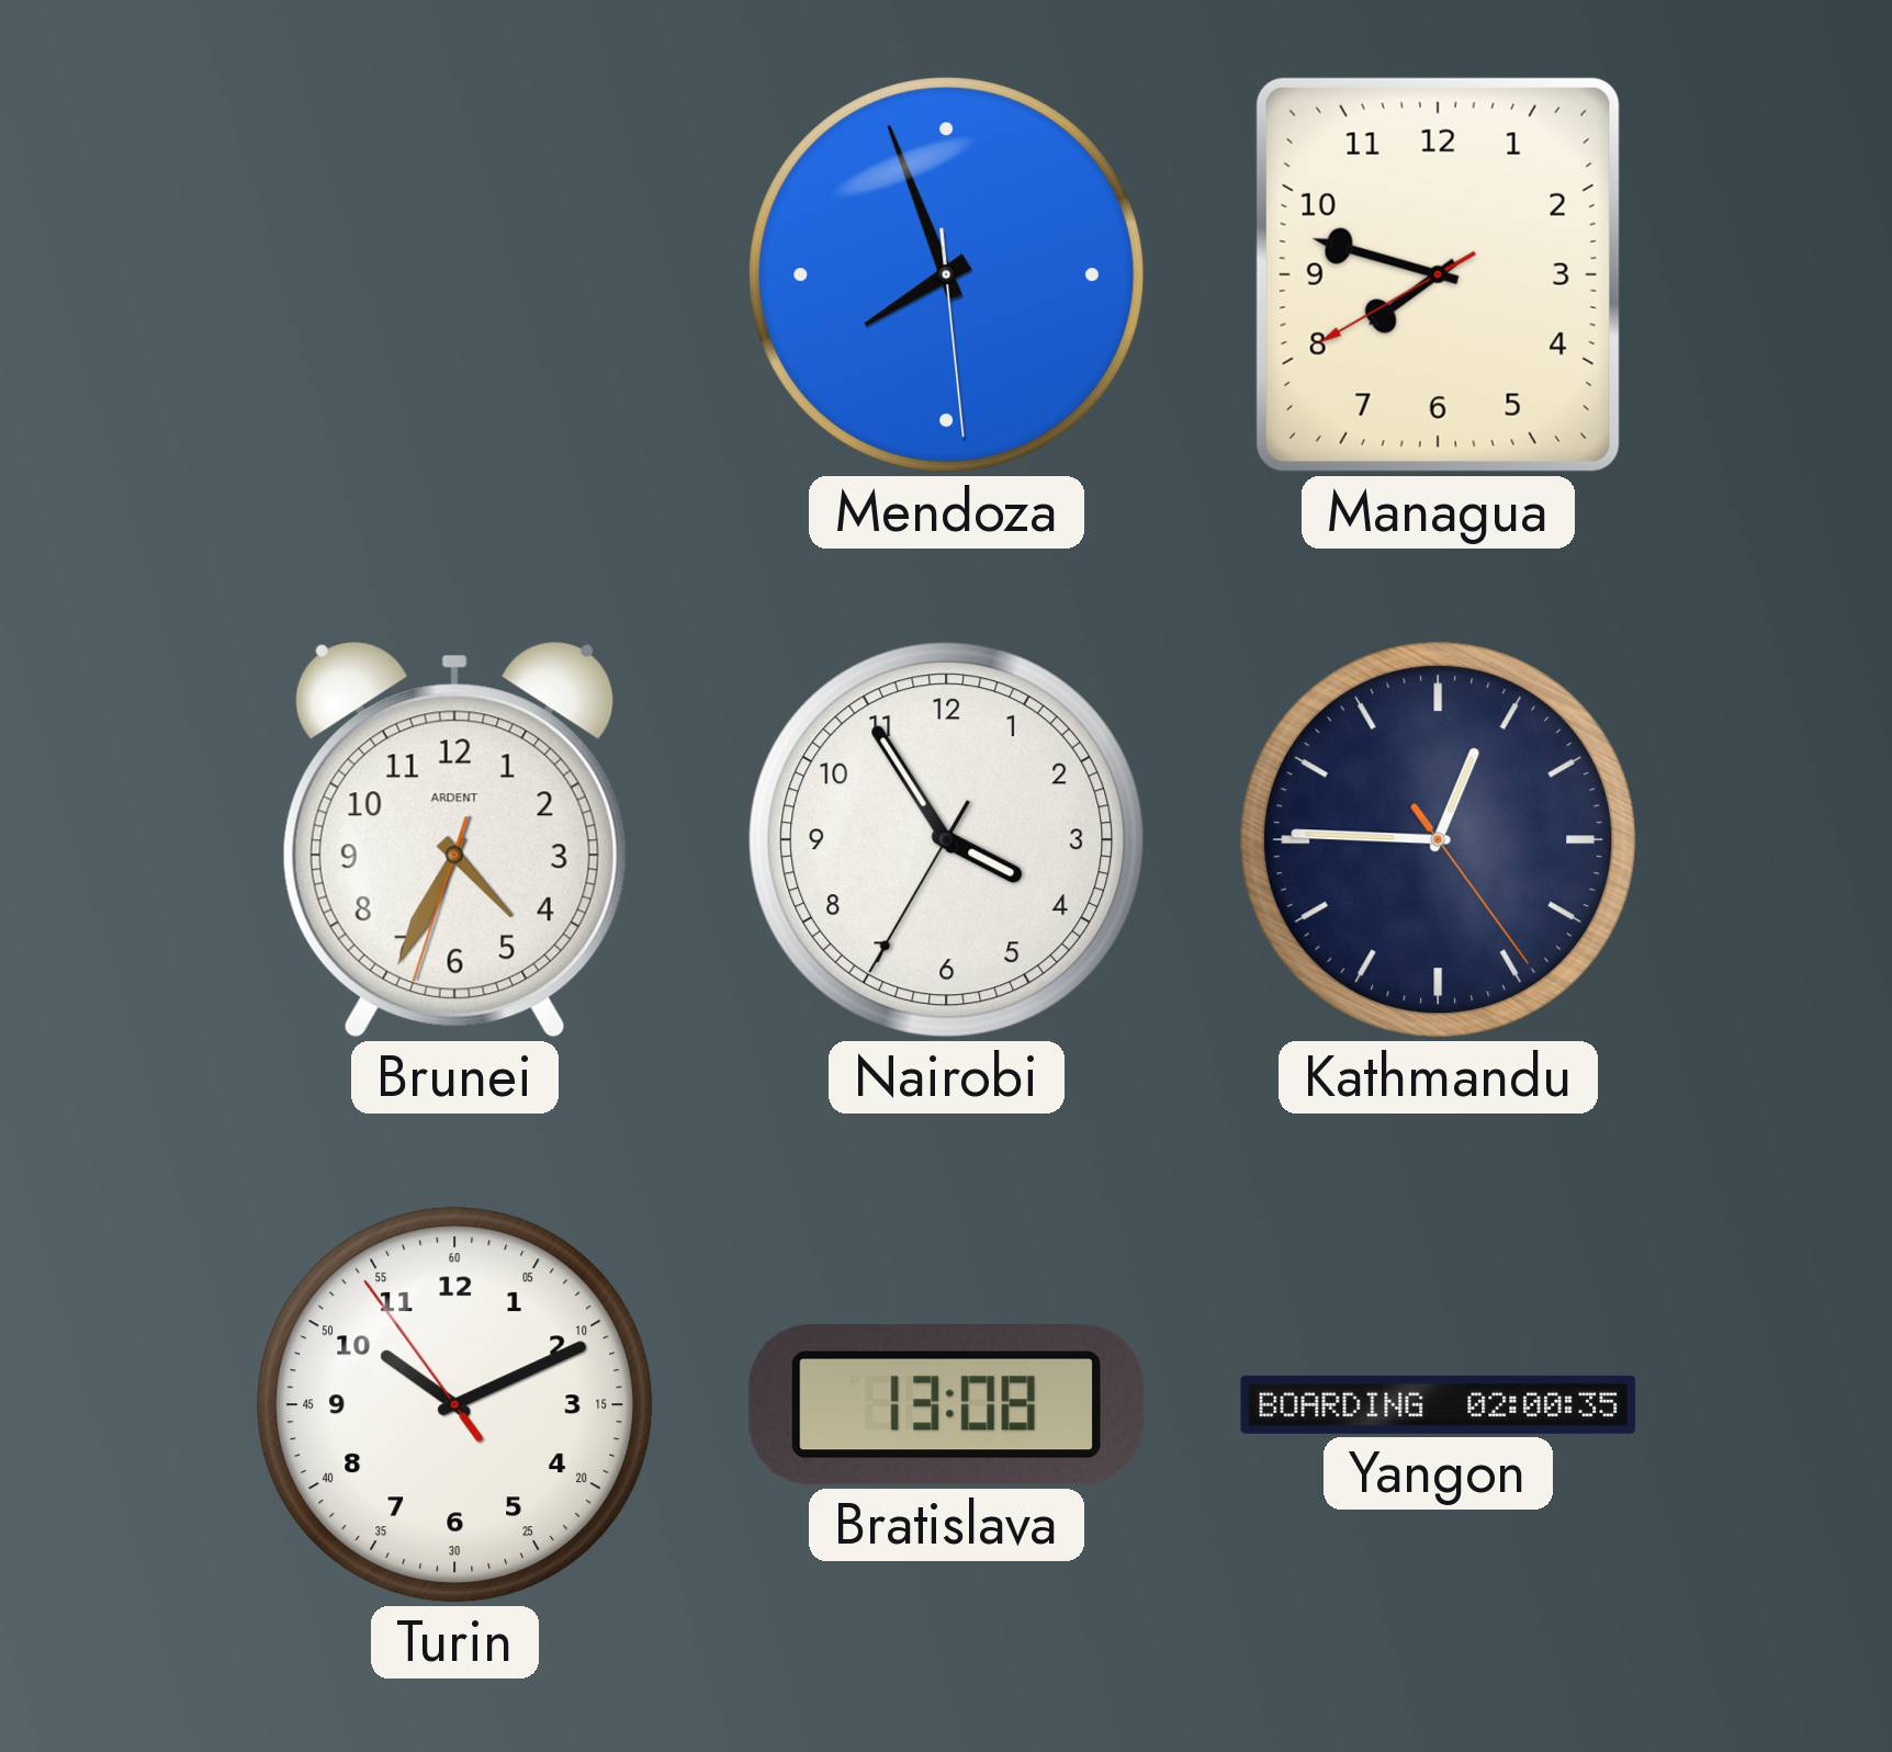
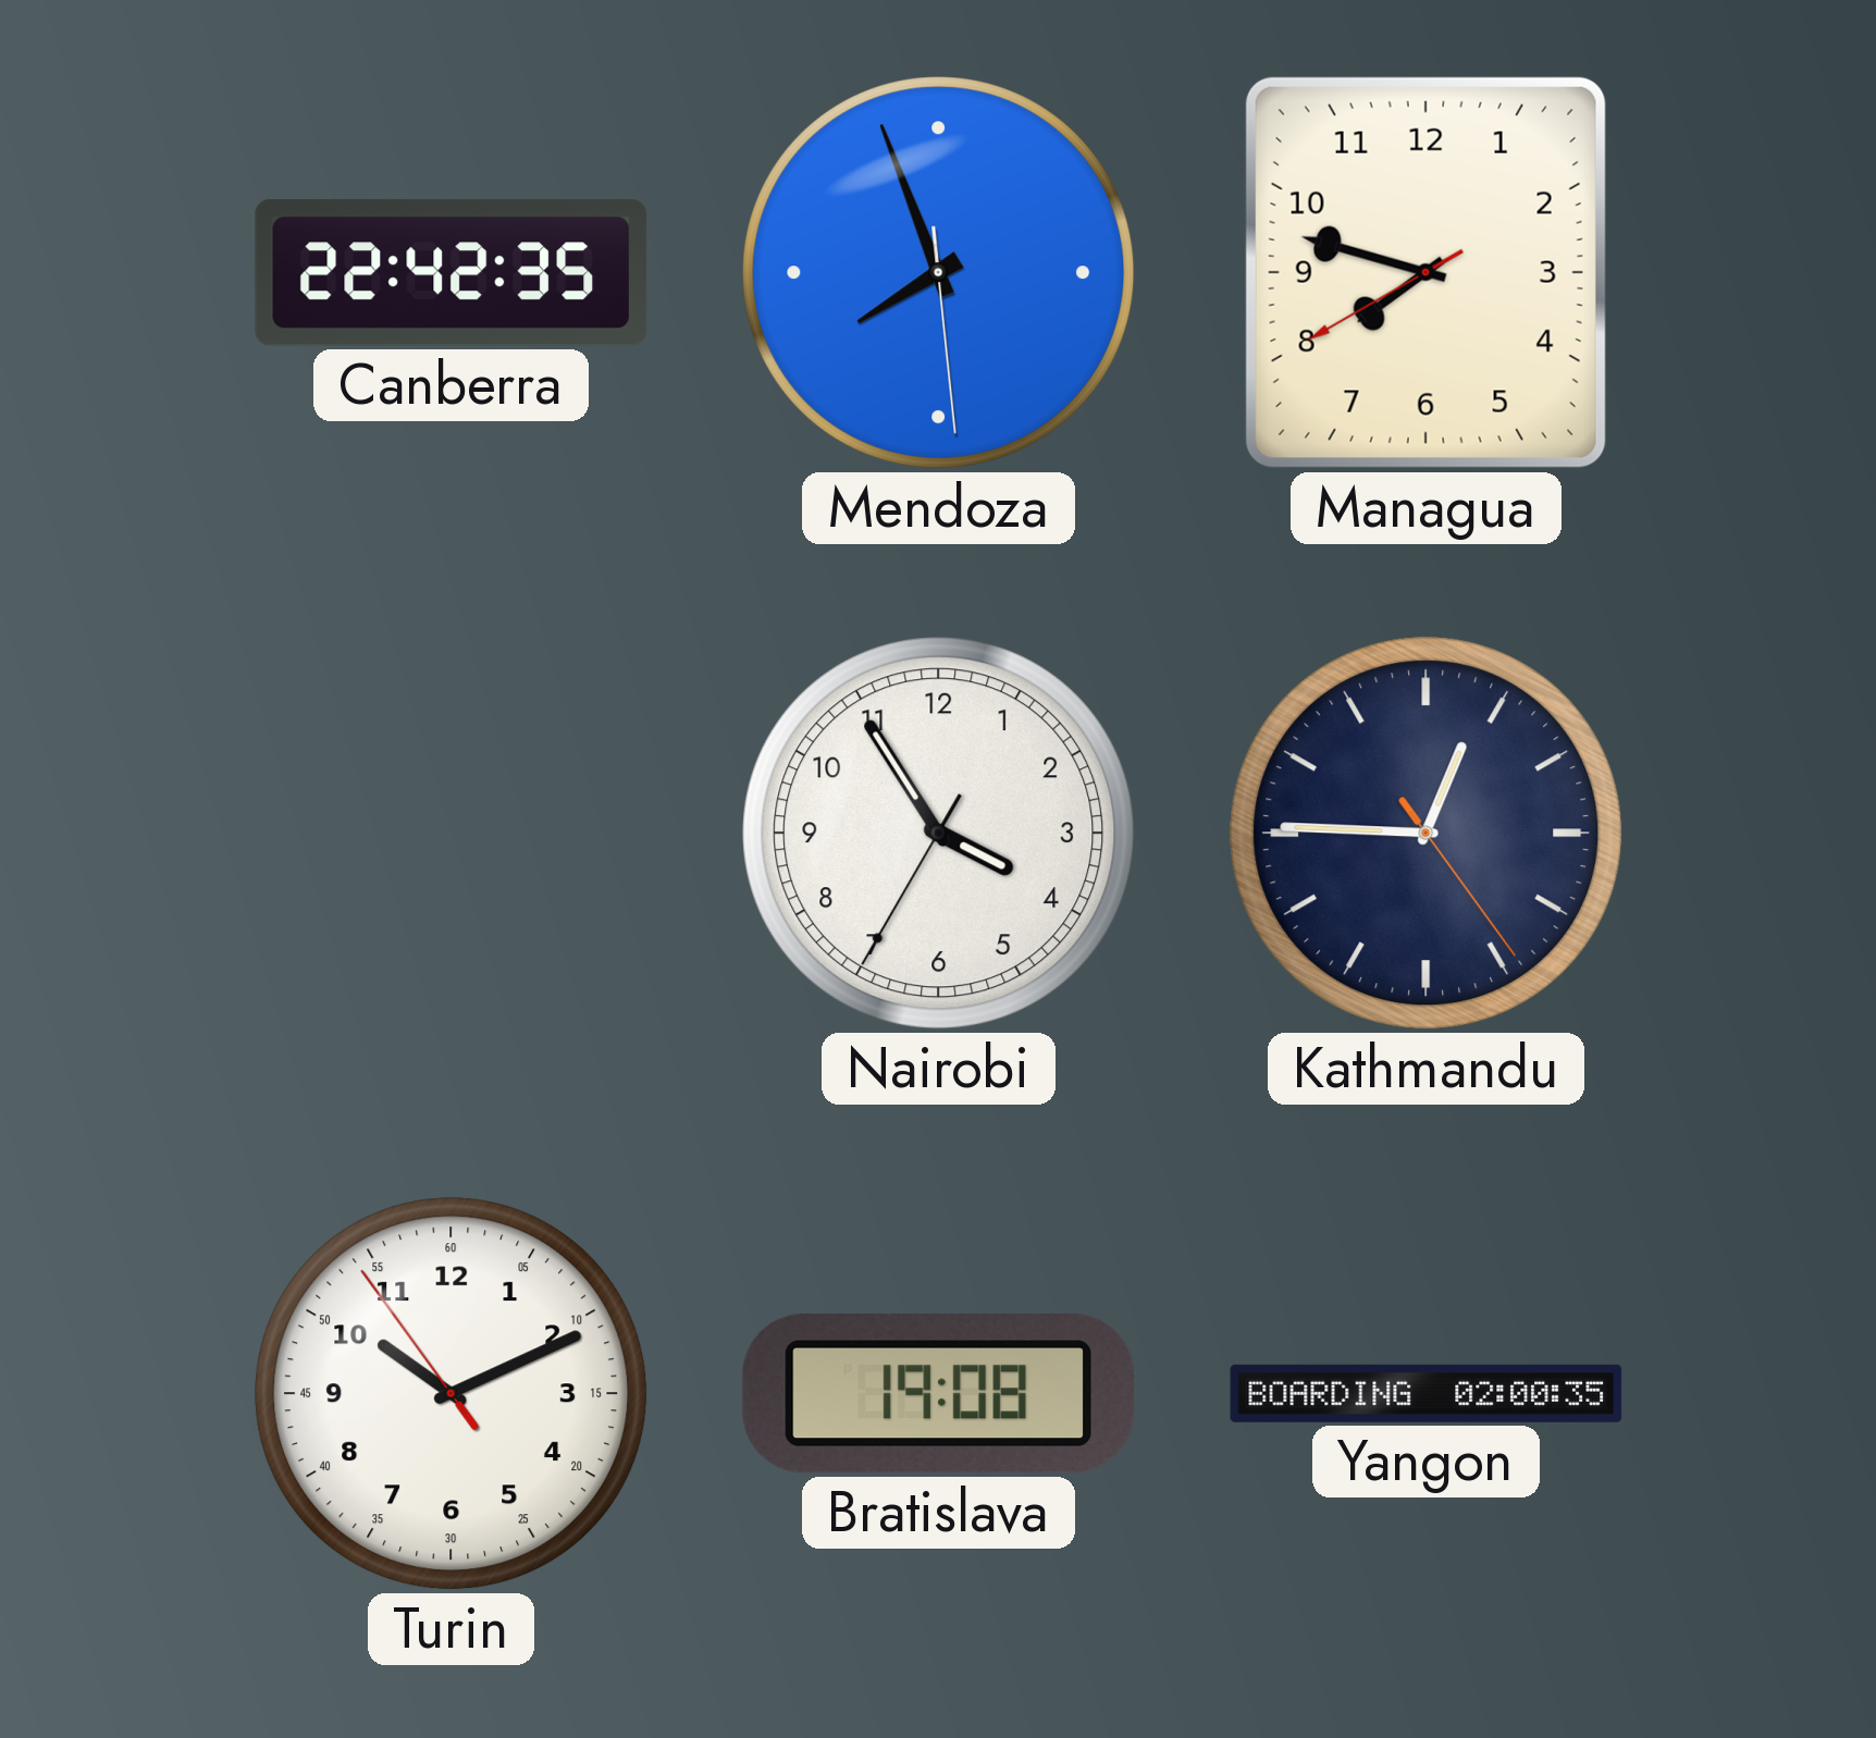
Canberra: none -> 22:42
Brunei: 4:34 -> none
Bratislava: 13:08 -> 19:08
